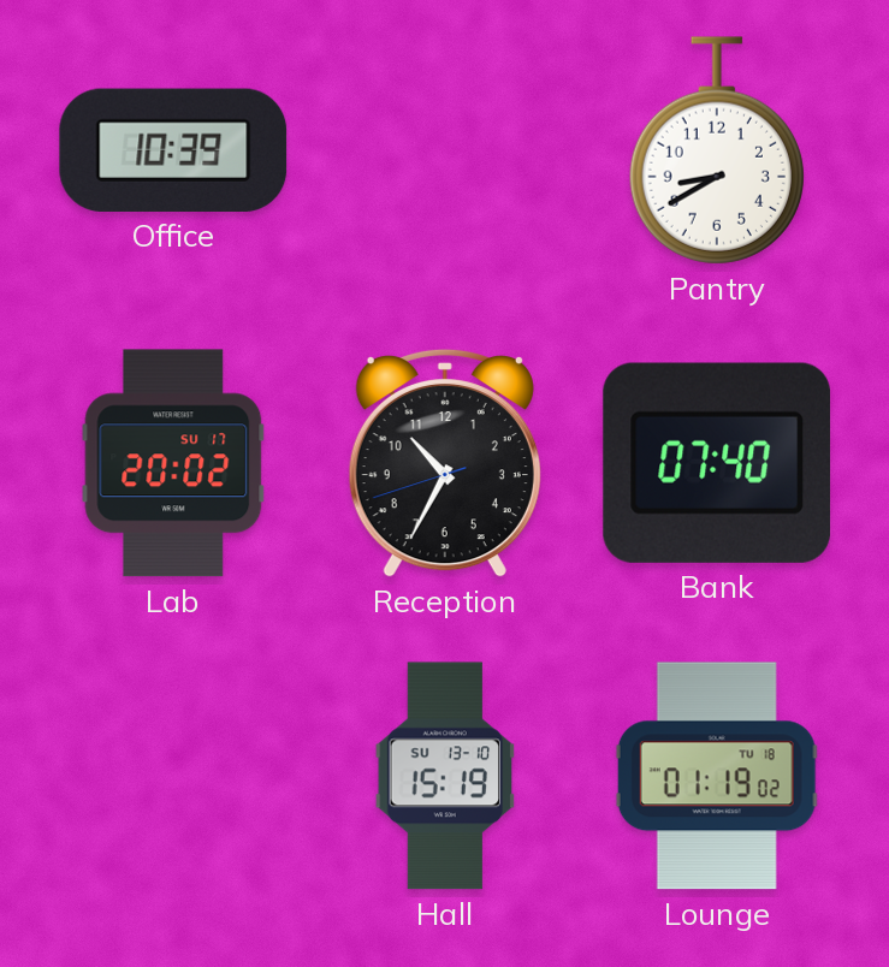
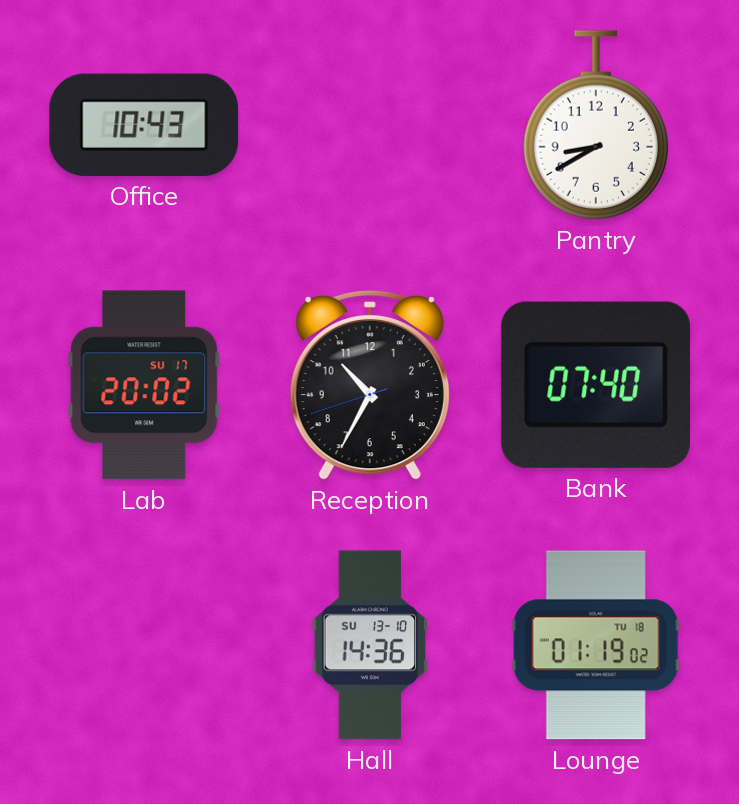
Office: 10:39 -> 10:43
Hall: 15:19 -> 14:36
